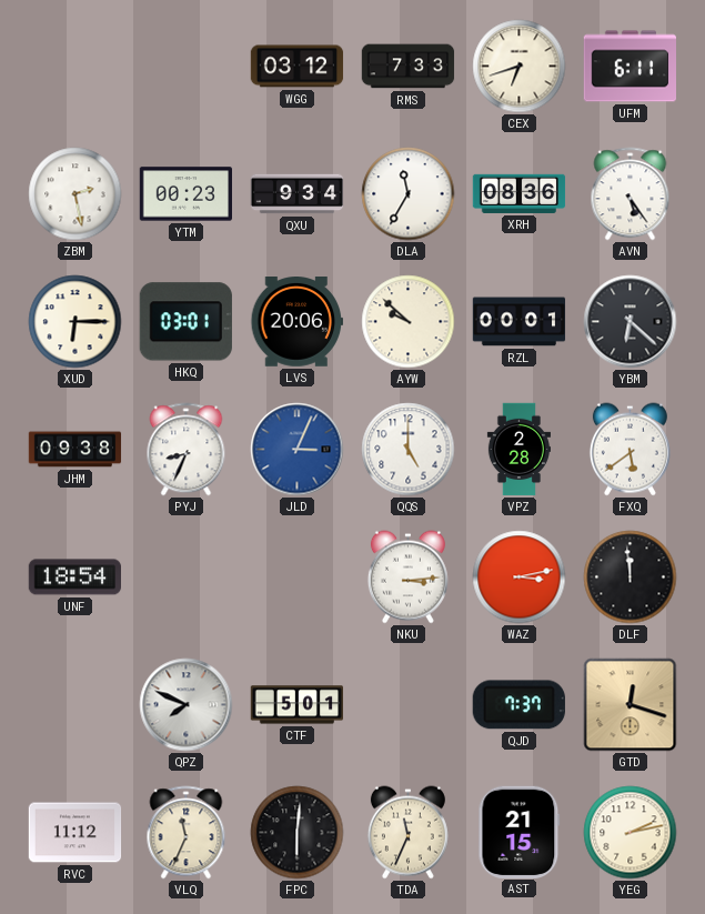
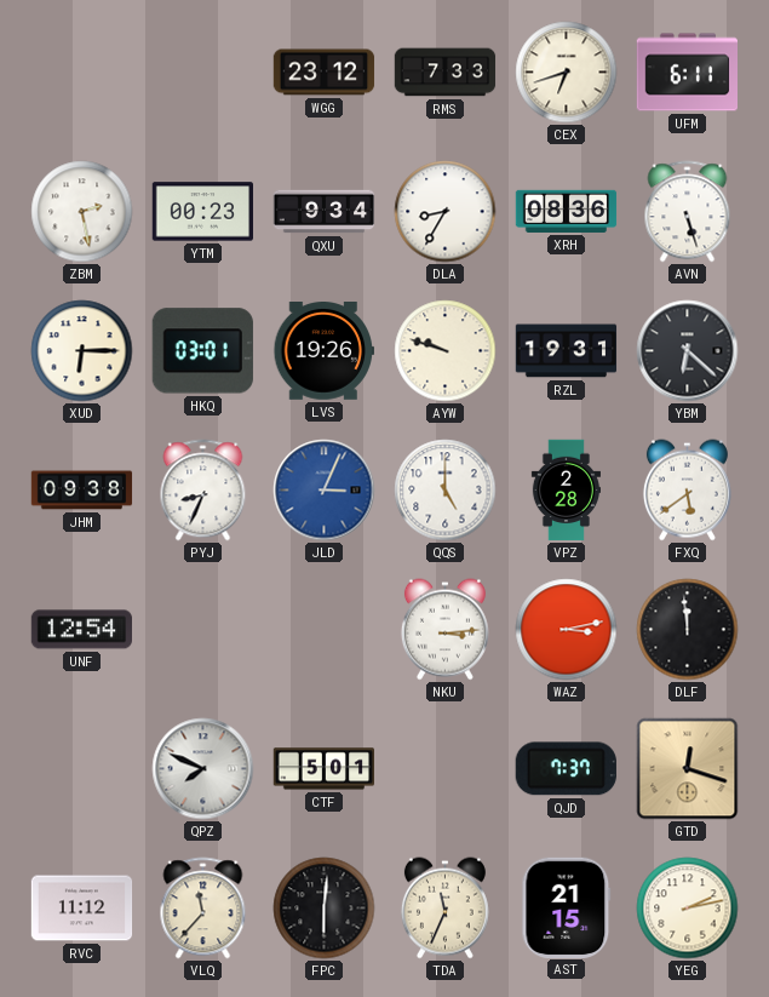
WGG: 03:12 -> 23:12
DLA: 11:35 -> 8:35
AVN: 5:24 -> 5:27
LVS: 20:06 -> 19:26
AYW: 9:52 -> 9:48
RZL: 00:01 -> 19:31
UNF: 18:54 -> 12:54
VLQ: 11:34 -> 11:37
